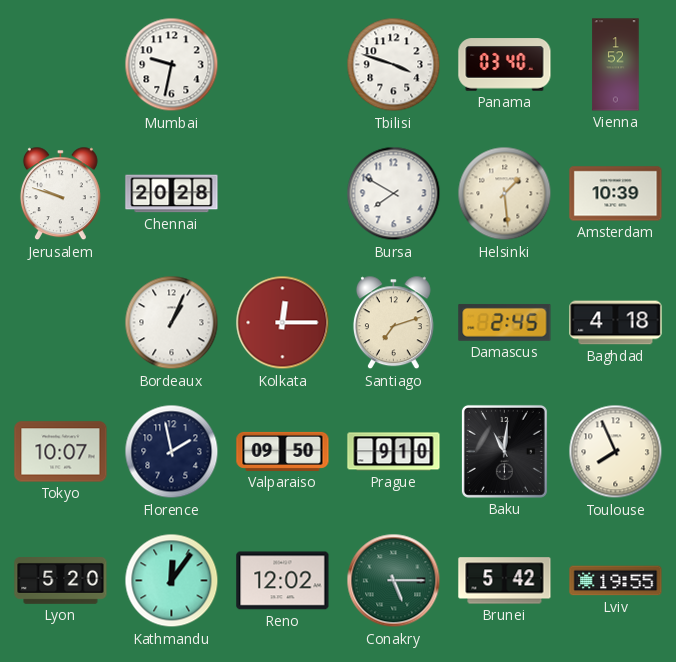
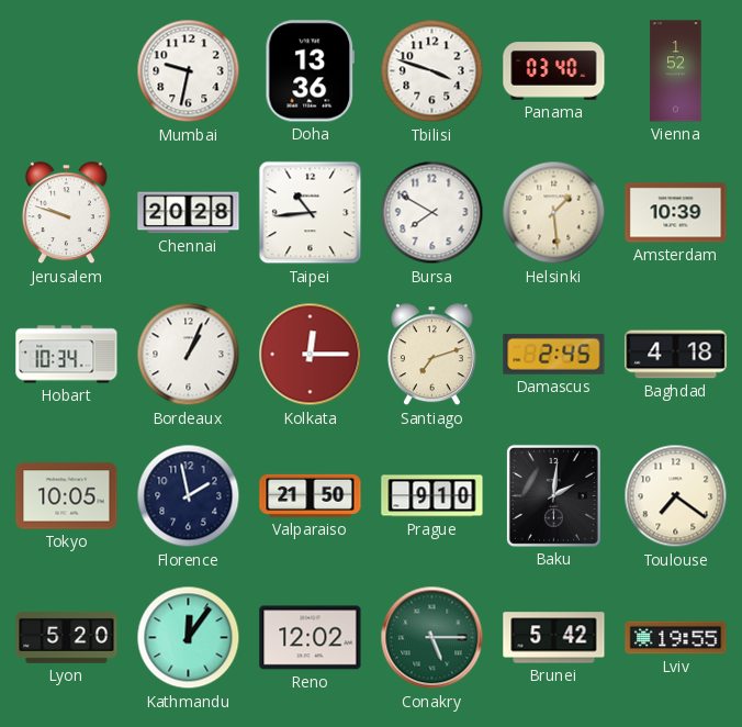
Doha: none -> 13:36
Taipei: none -> 10:44
Hobart: none -> 10:34
Tokyo: 10:07 -> 10:05
Valparaiso: 09:50 -> 21:50
Baku: 11:01 -> 2:01
Toulouse: 7:56 -> 7:21
